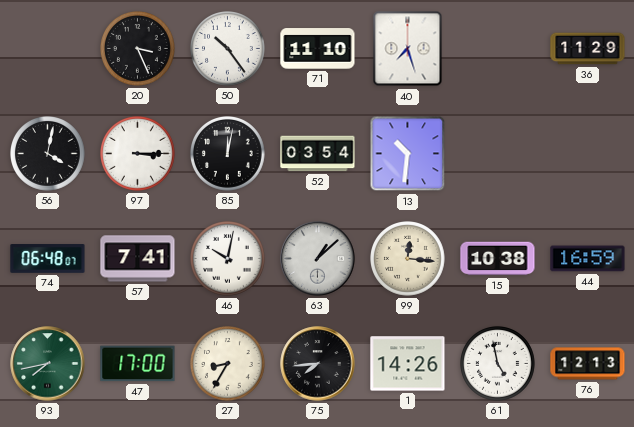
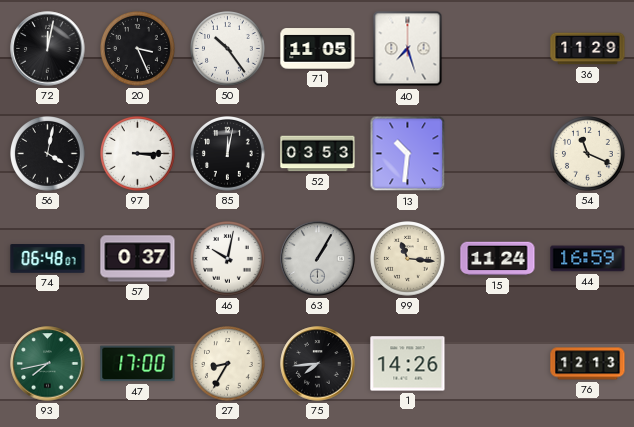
72: none -> 12:02
71: 11:10 -> 11:05
52: 03:54 -> 03:53
54: none -> 11:19
57: 7:41 -> 0:37
63: 1:08 -> 1:05
99: 12:16 -> 11:16
15: 10:38 -> 11:24
61: 4:58 -> none
